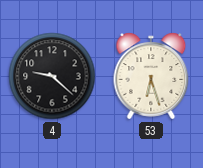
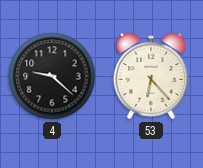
53: 6:27 -> 6:23
